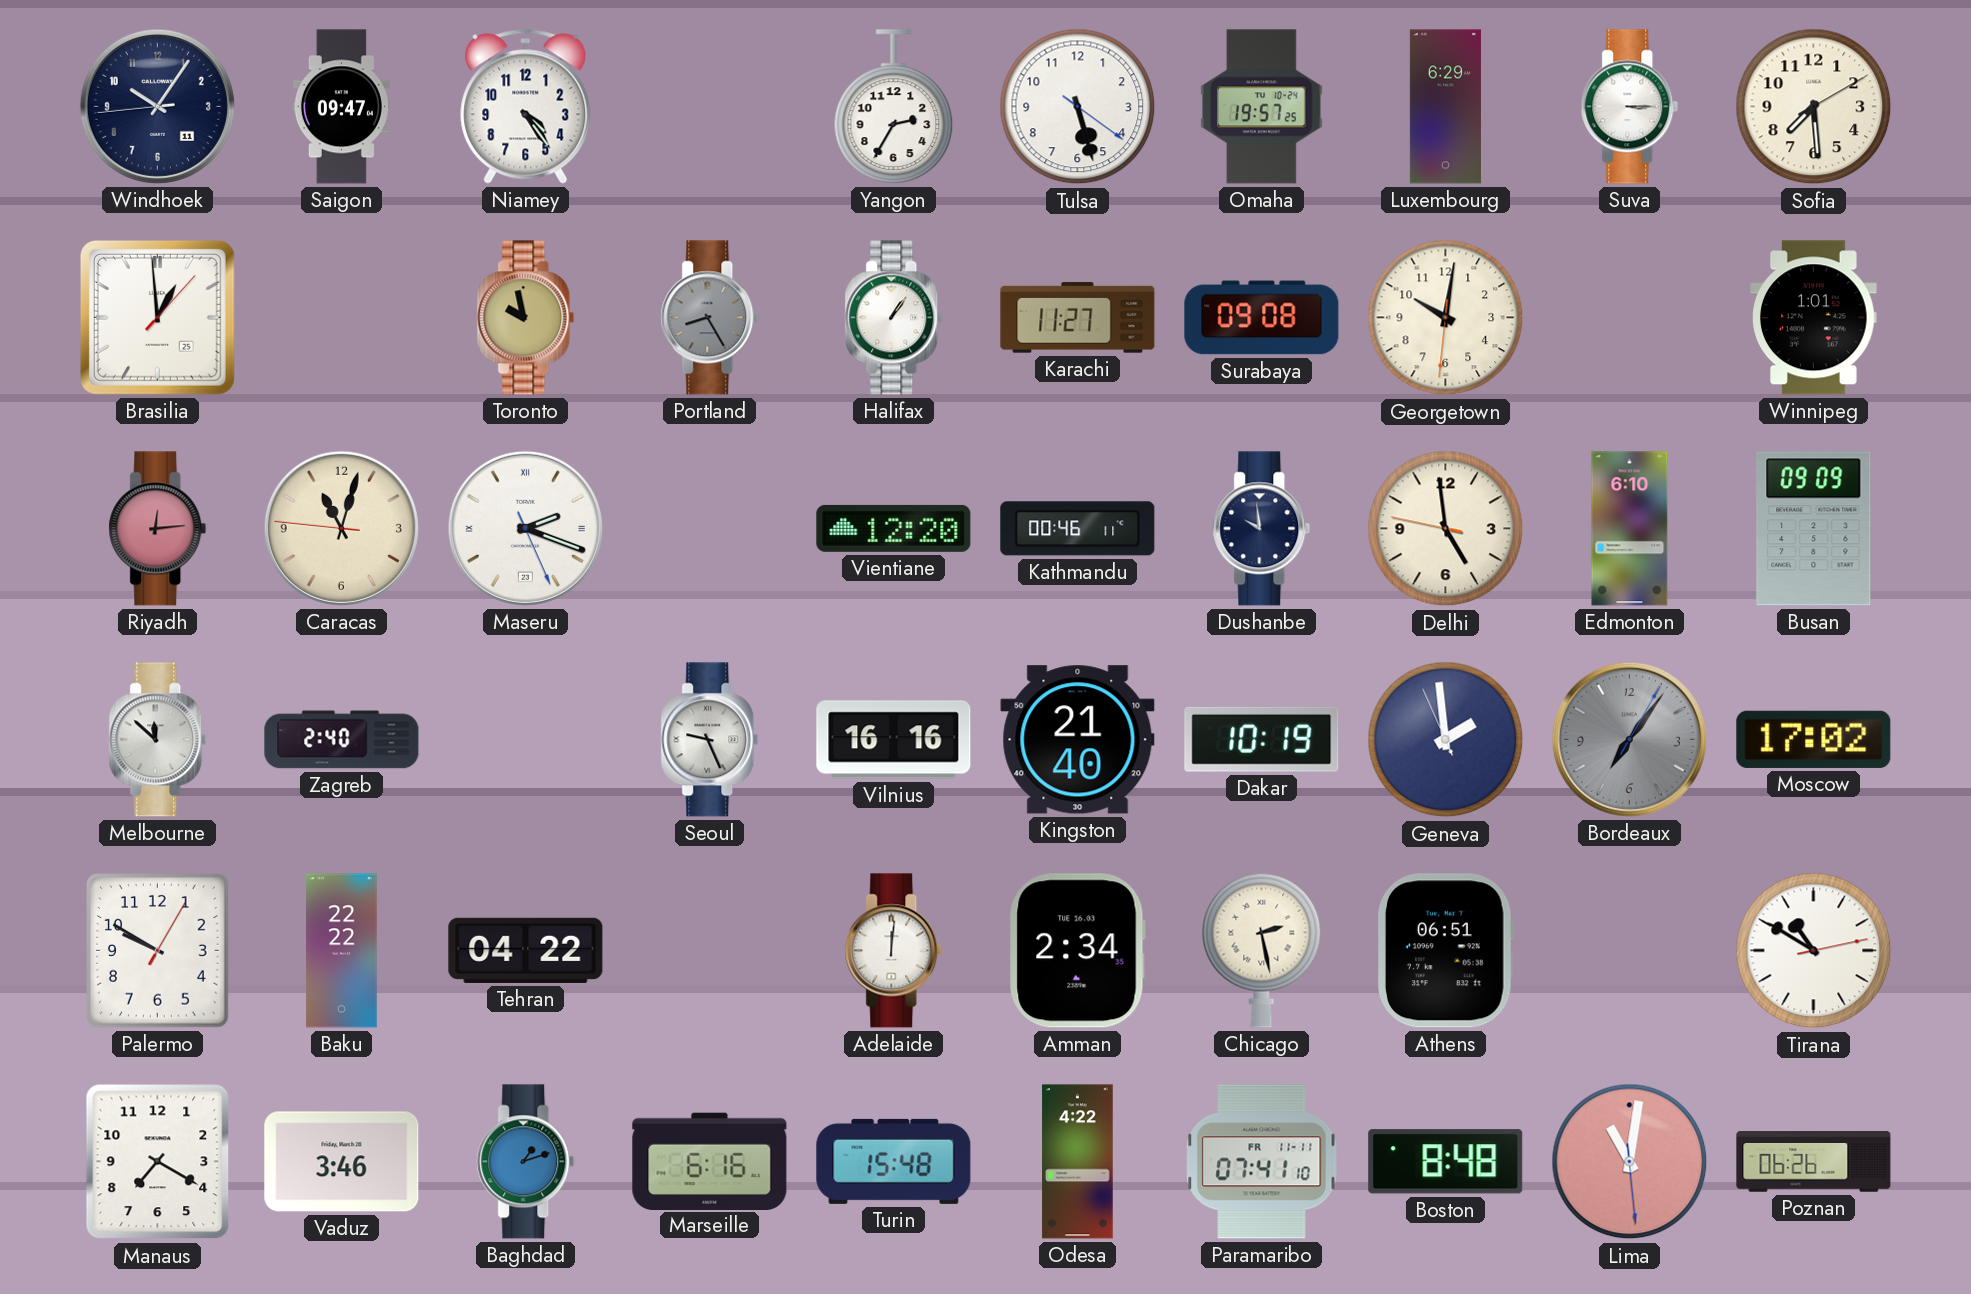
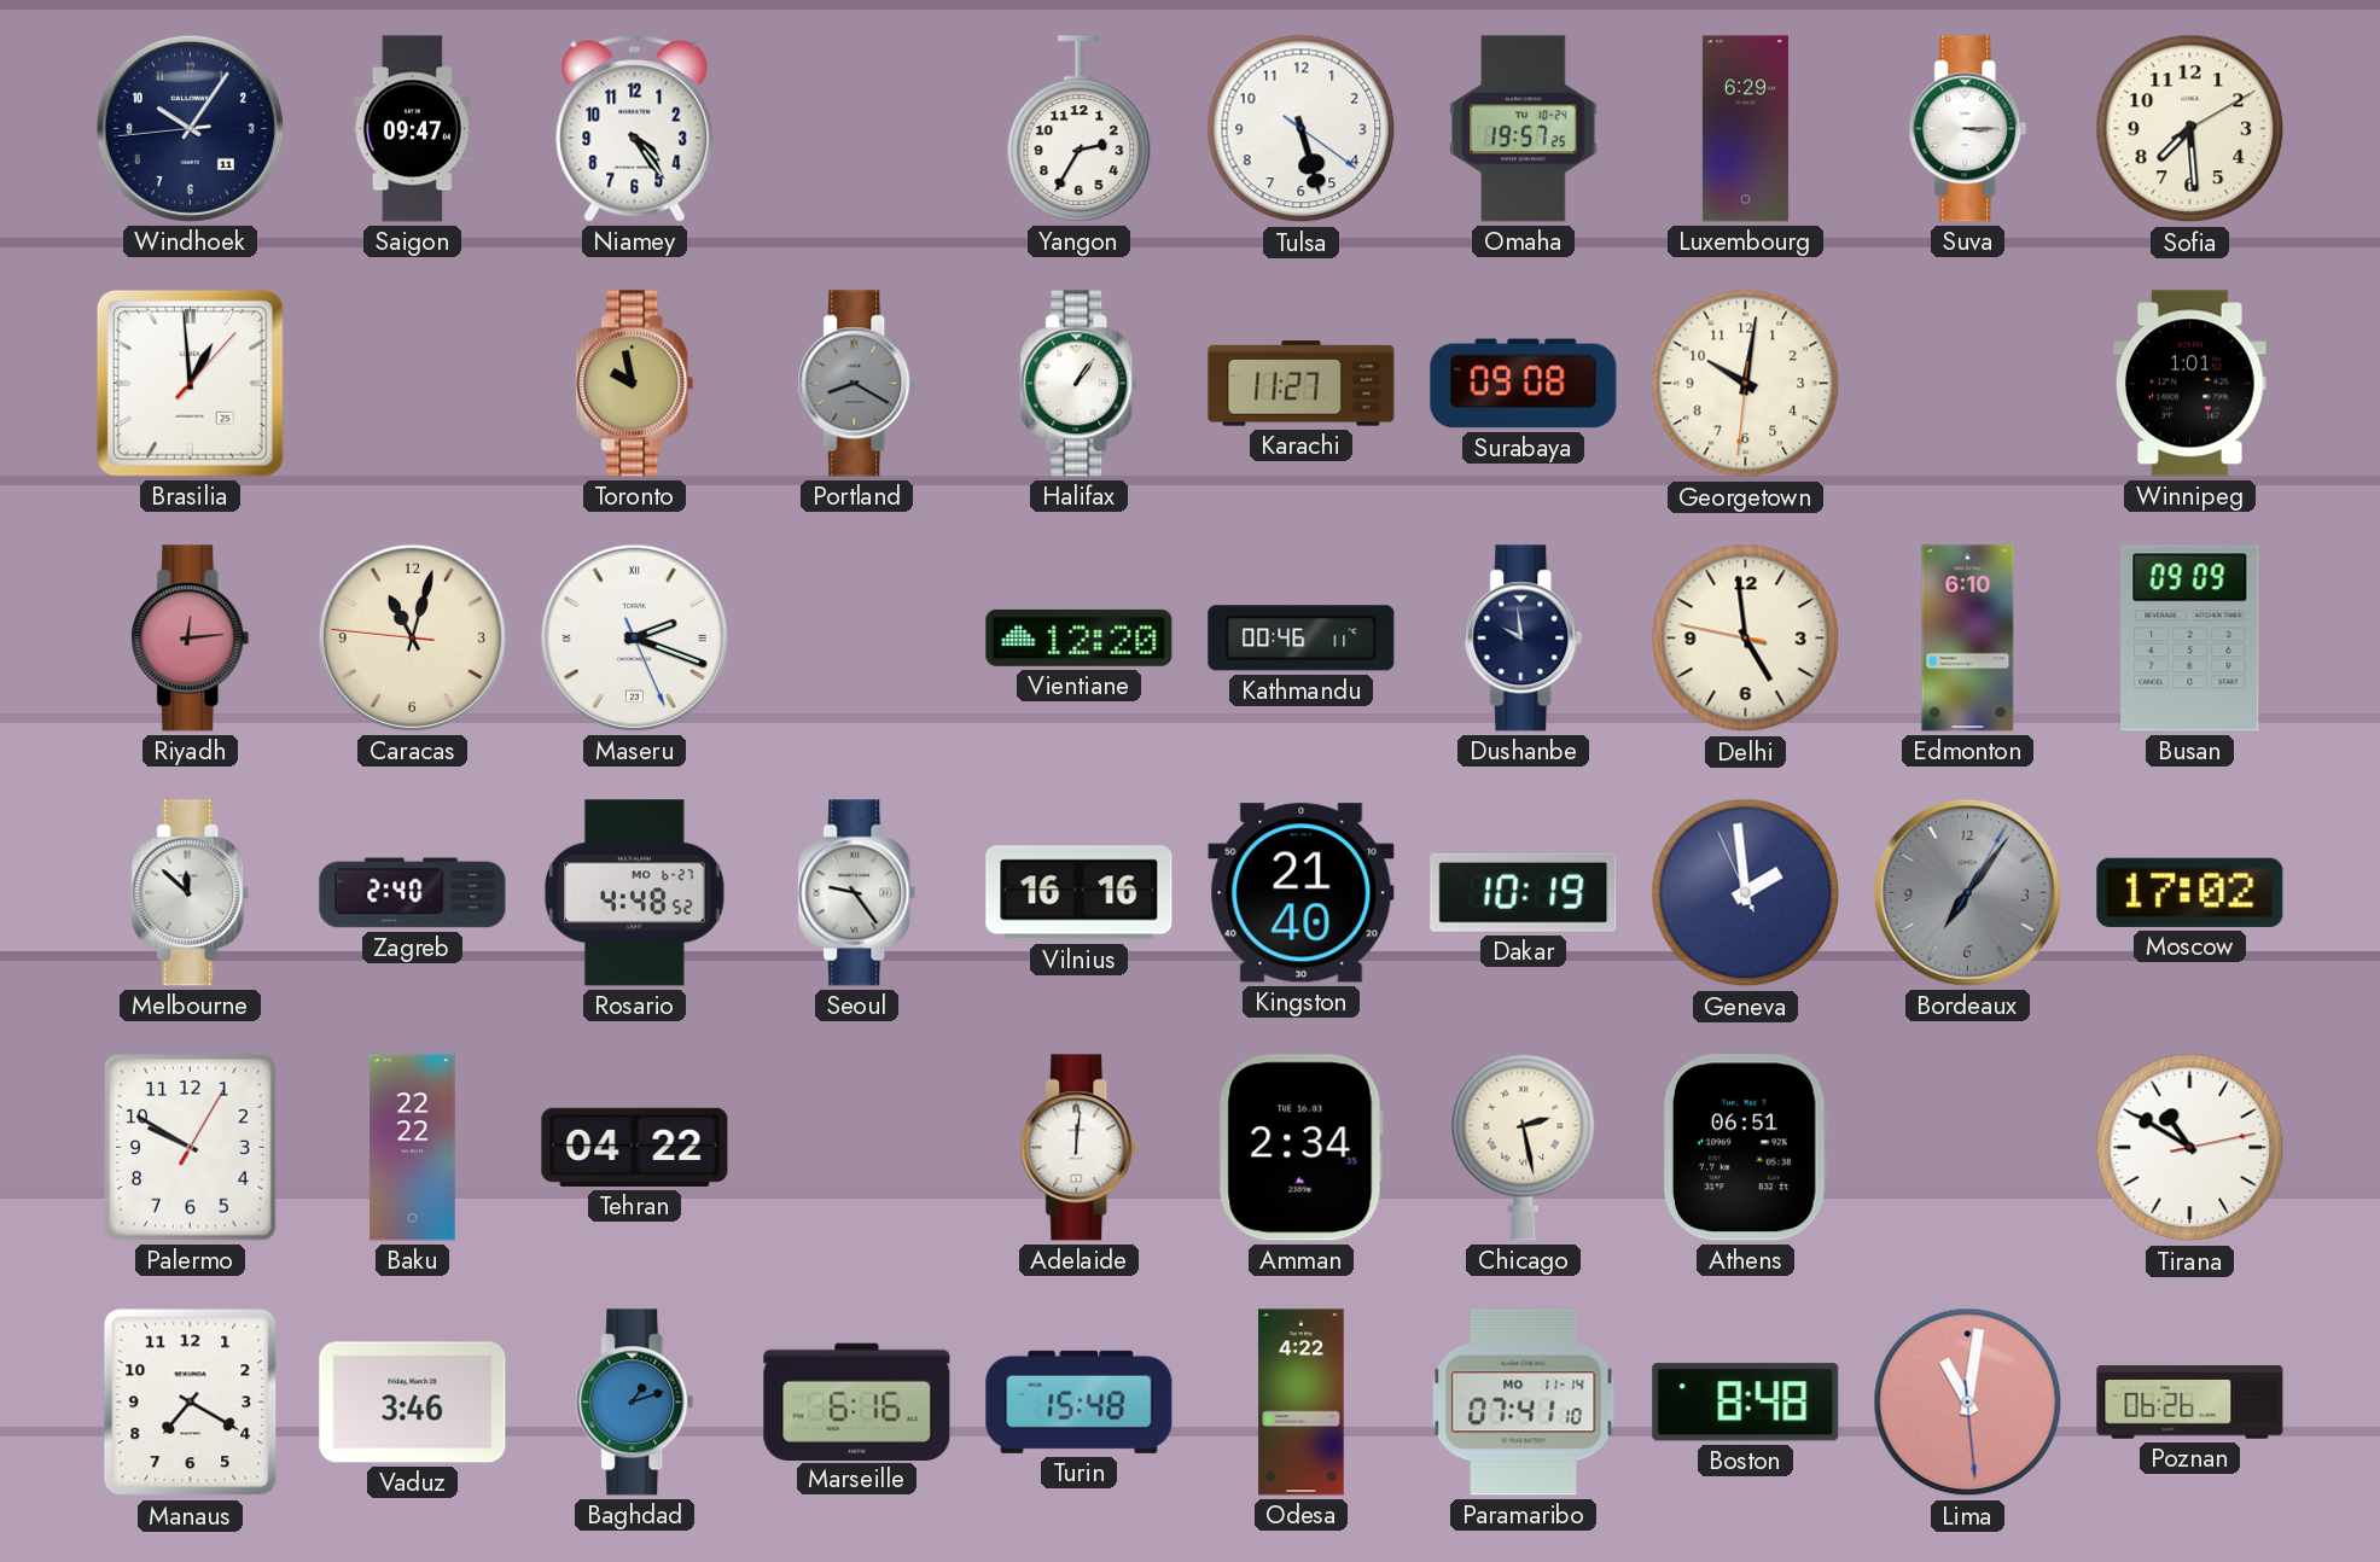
Portland: 8:25 -> 8:20
Rosario: none -> 4:48
Seoul: 9:26 -> 9:24
Paramaribo date: FR 11-11 -> MO 11-14
